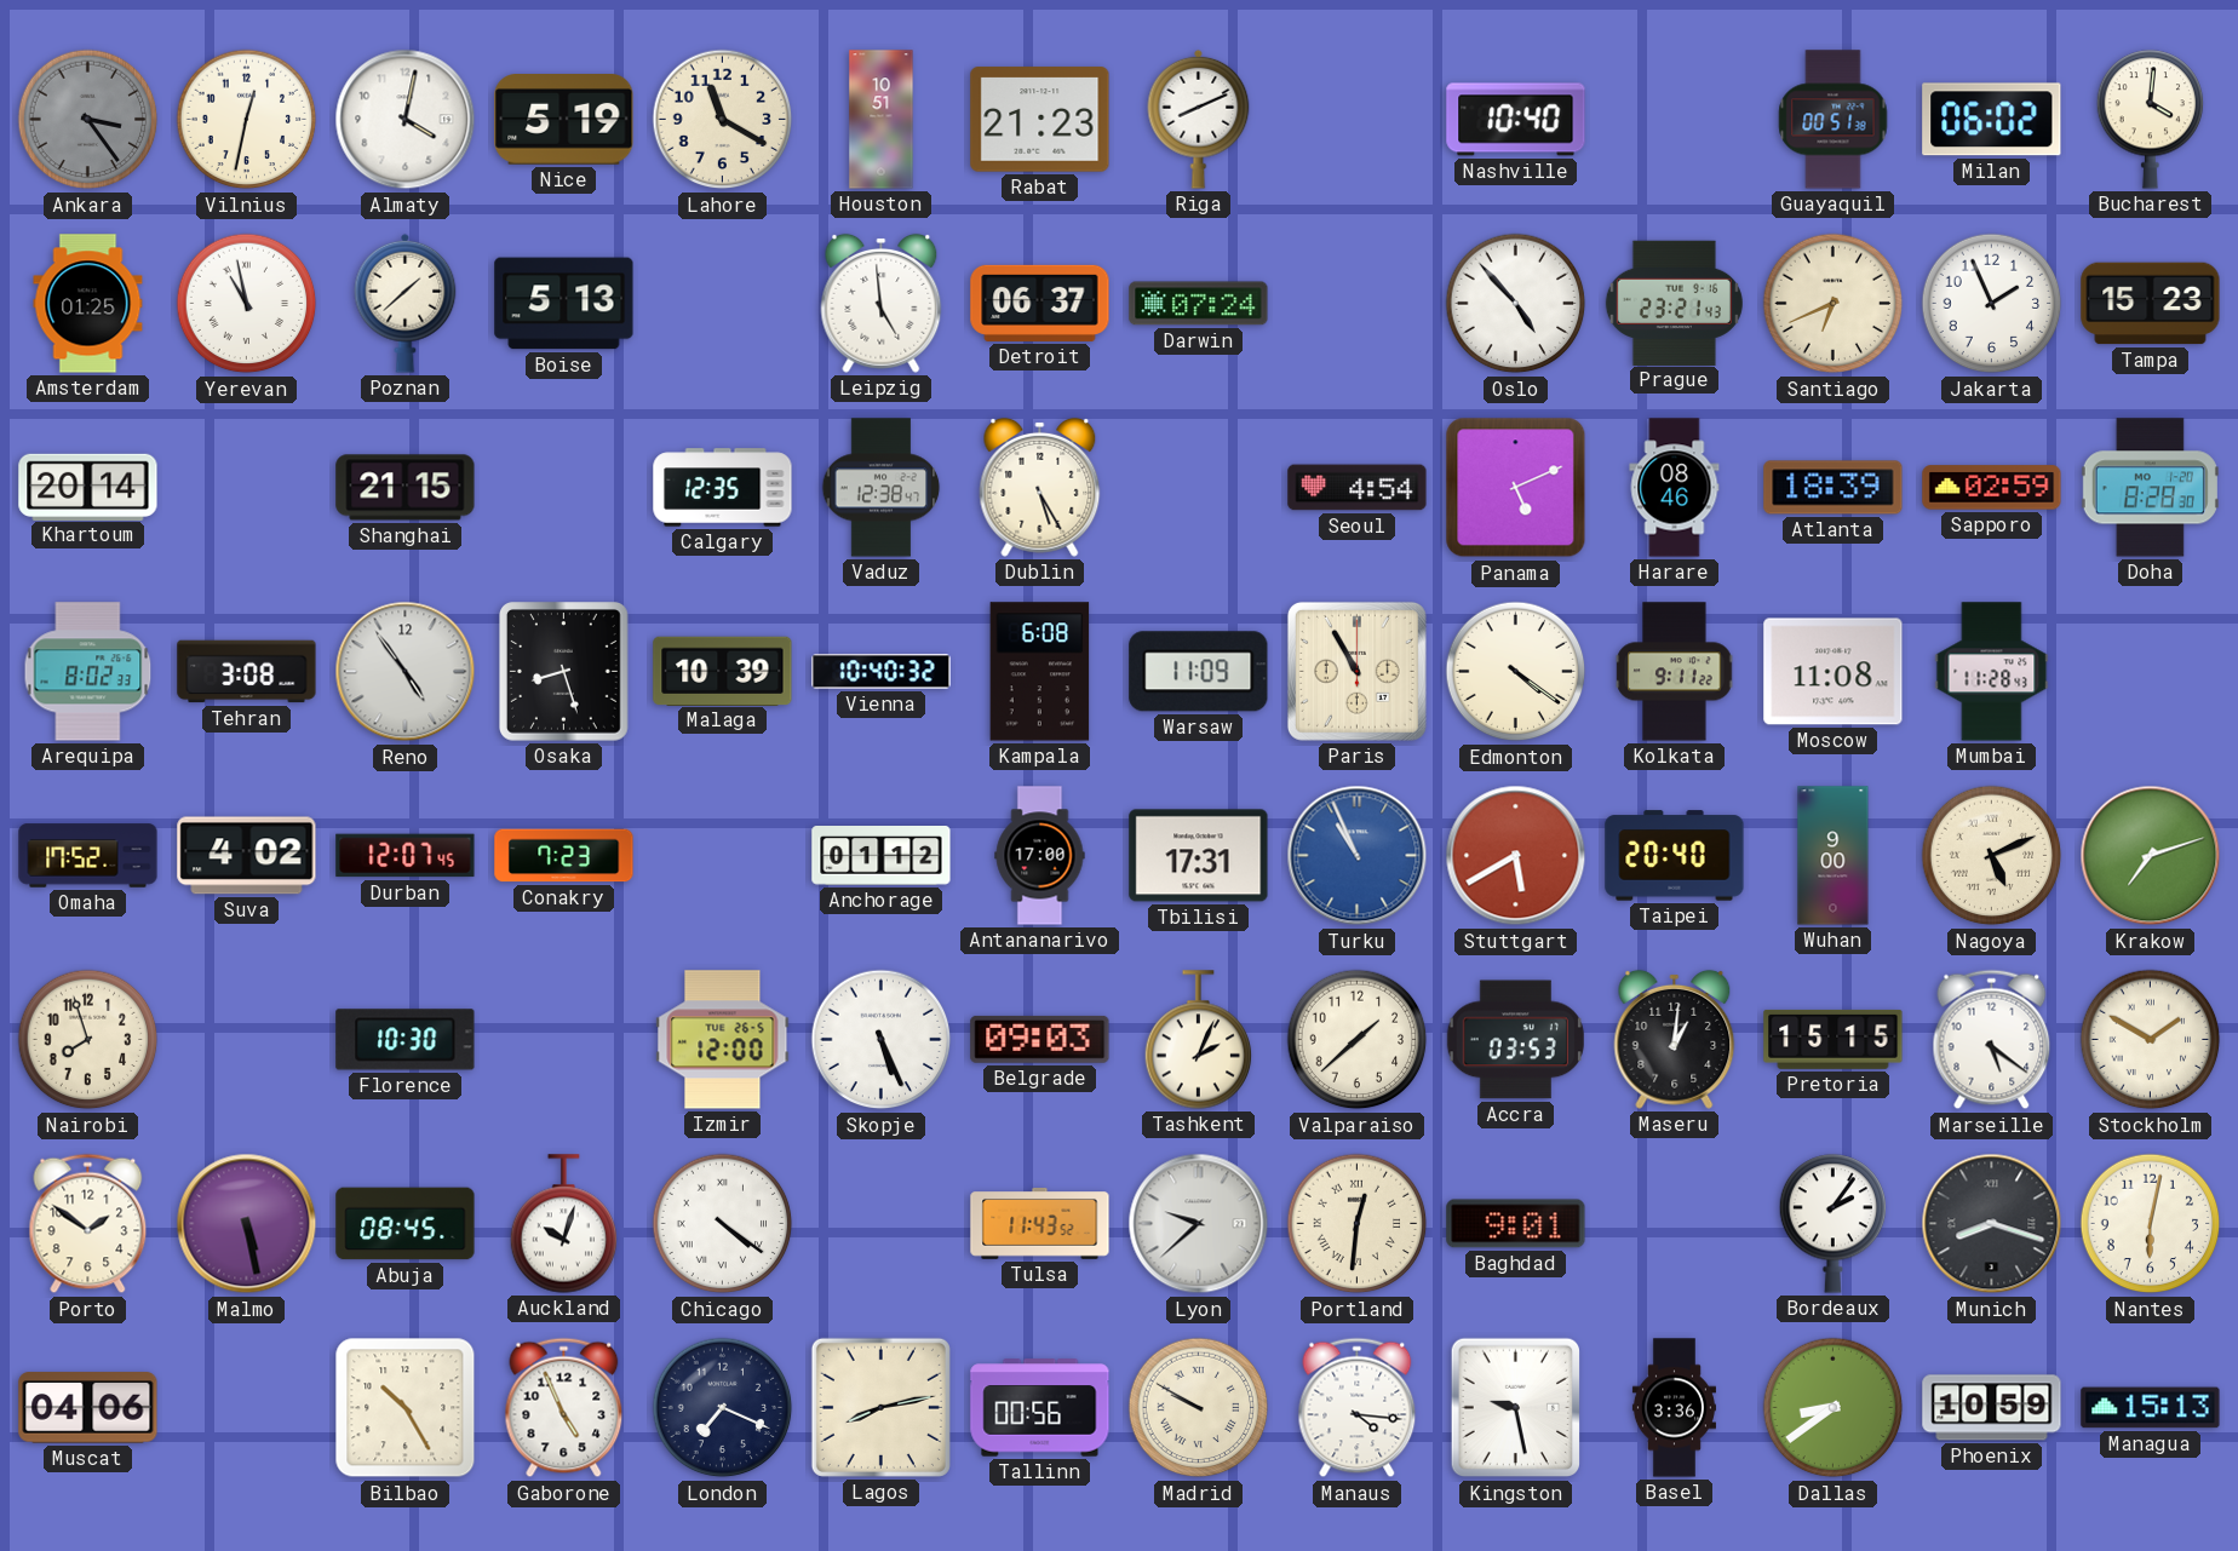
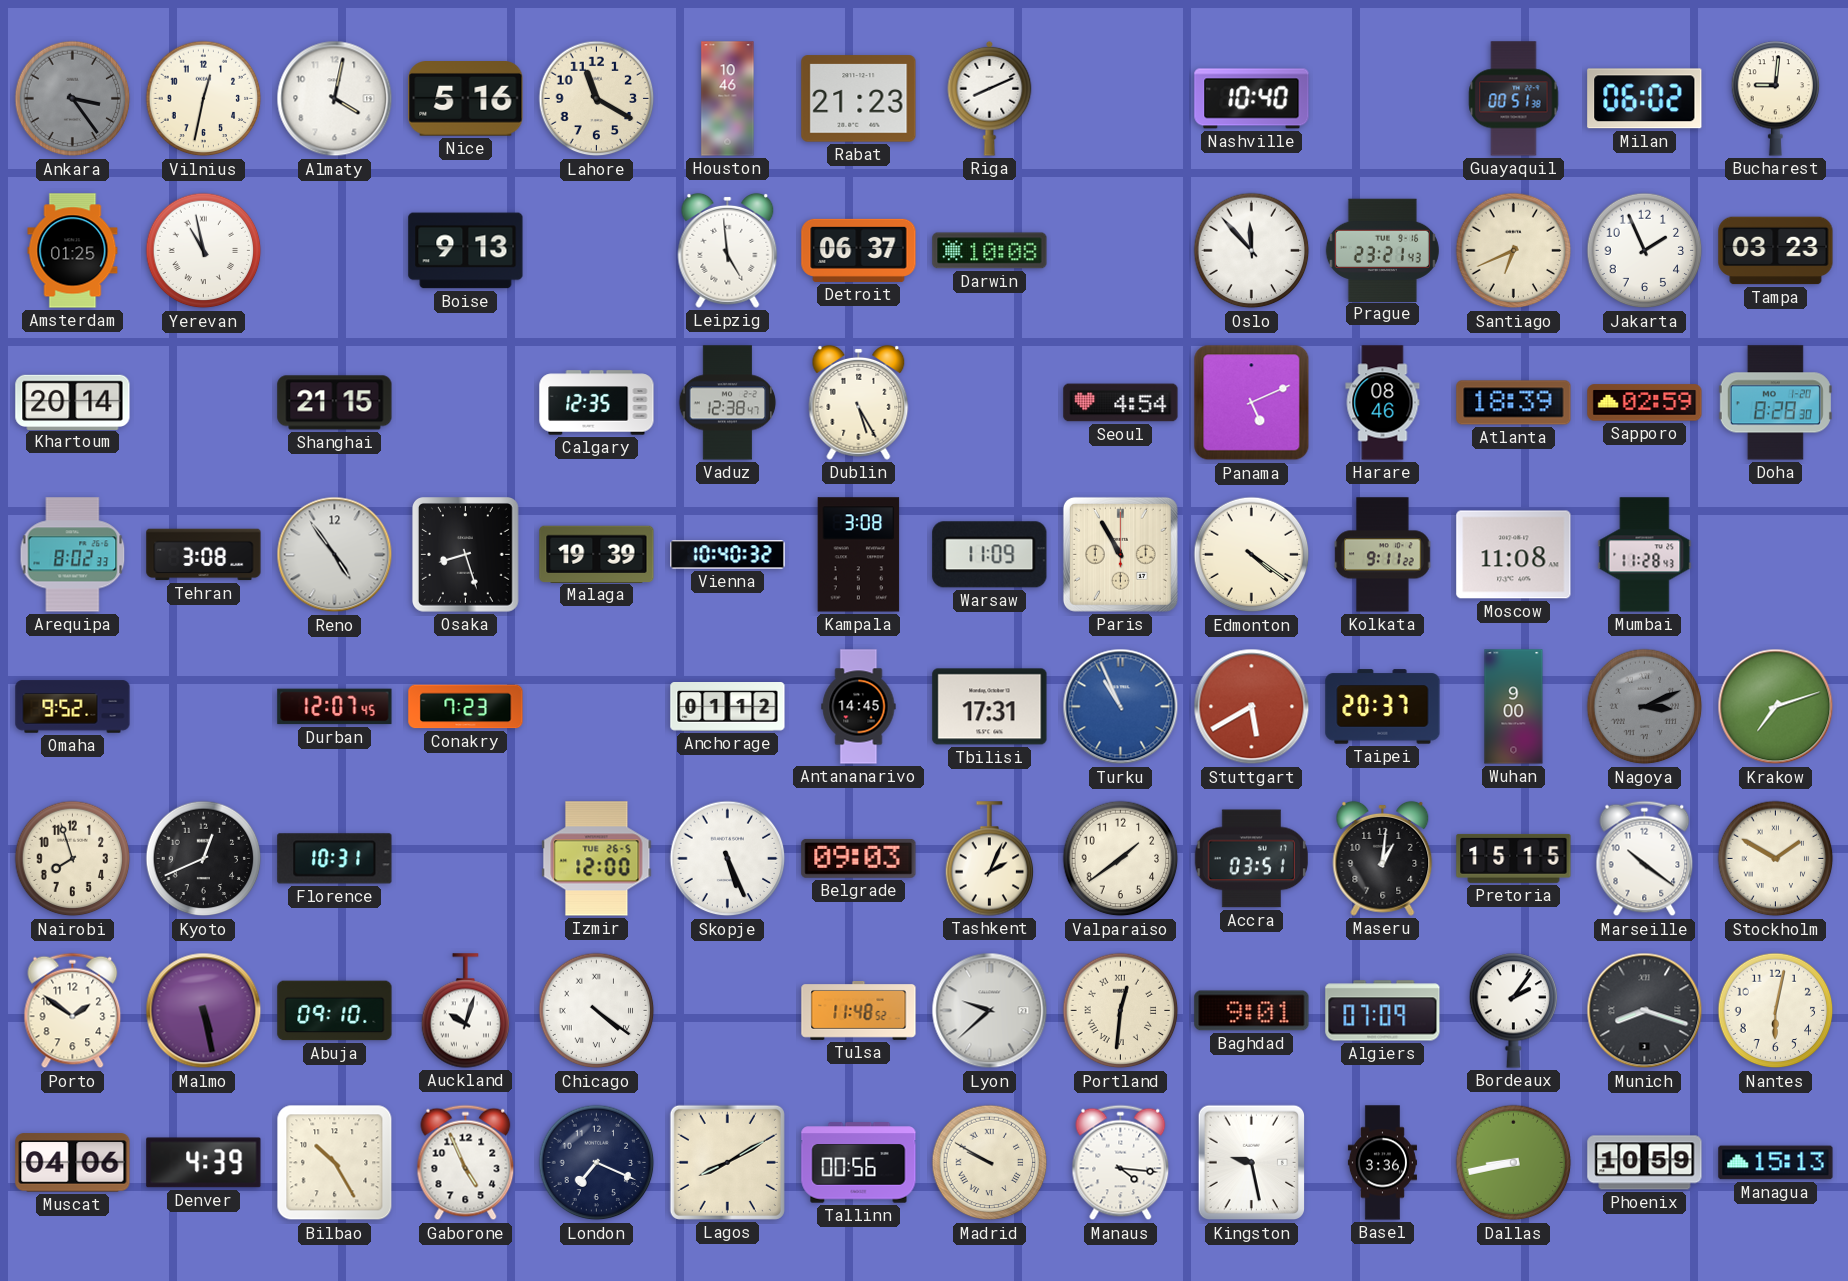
Nice: 5:19 -> 5:16
Houston: 10:51 -> 10:46
Bucharest: 4:01 -> 9:01
Poznan: 1:38 -> none
Boise: 5:13 -> 9:13
Darwin: 07:24 -> 10:08
Oslo: 4:53 -> 11:53
Tampa: 15:23 -> 03:23
Malaga: 10:39 -> 19:39
Kampala: 6:08 -> 3:08
Omaha: 17:52 -> 9:52
Suva: 4:02 -> none
Antananarivo: 17:00 -> 14:45
Taipei: 20:40 -> 20:37
Nagoya: 5:11 -> 3:11
Nagoya dial: cream -> grey
Kyoto: none -> 12:41
Florence: 10:30 -> 10:31
Valparaiso: 1:38 -> 1:39
Accra: 03:53 -> 03:51
Marseille: 5:21 -> 10:21
Abuja: 08:45 -> 09:10
Tulsa: 11:43 -> 11:48
Algiers: none -> 07:09
Denver: none -> 4:39
Lagos: 8:13 -> 8:10
Dallas: 8:39 -> 8:43
